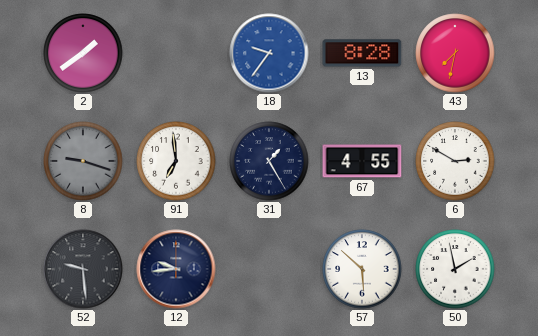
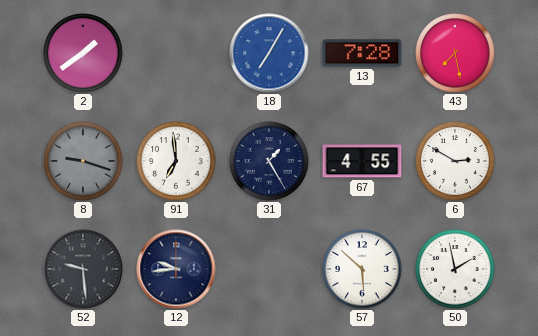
18: 9:36 -> 7:05
13: 8:28 -> 7:28
43: 7:32 -> 7:28
